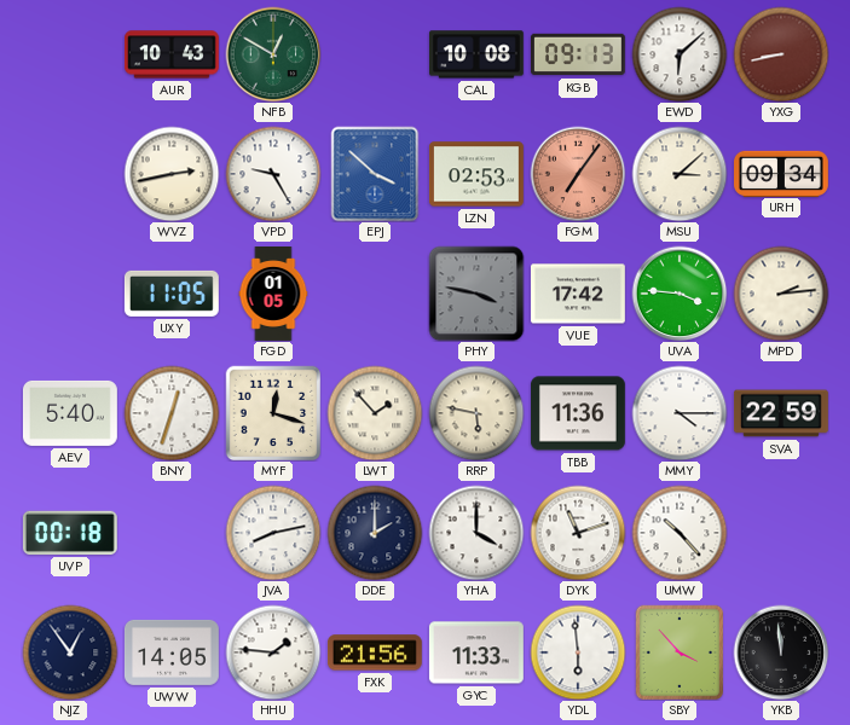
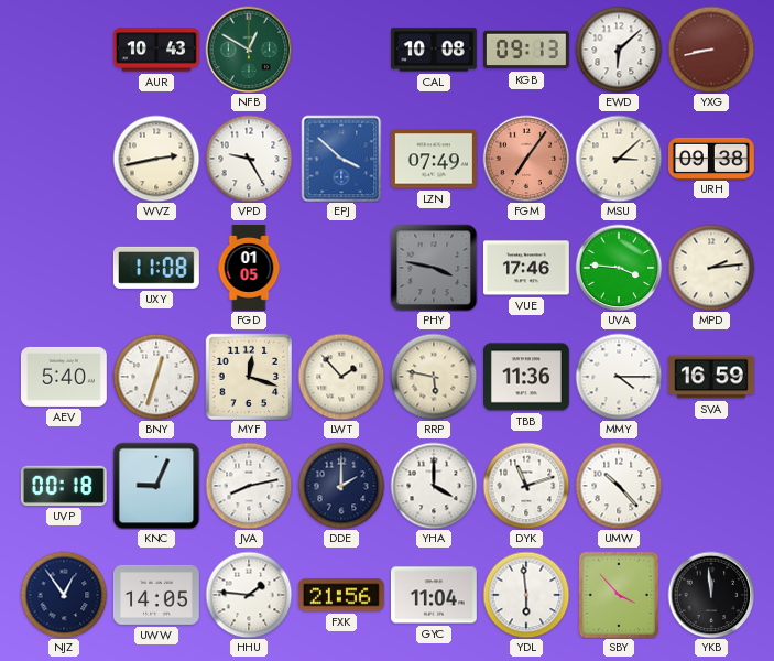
LZN: 02:53 -> 07:49
URH: 09:34 -> 09:38
UXY: 11:05 -> 11:08
VUE: 17:42 -> 17:46
SVA: 22:59 -> 16:59
KNC: none -> 9:04
GYC: 11:33 -> 11:04
